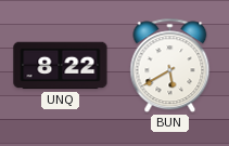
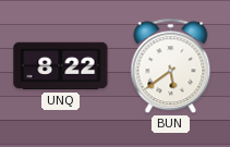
BUN: 5:40 -> 5:39
